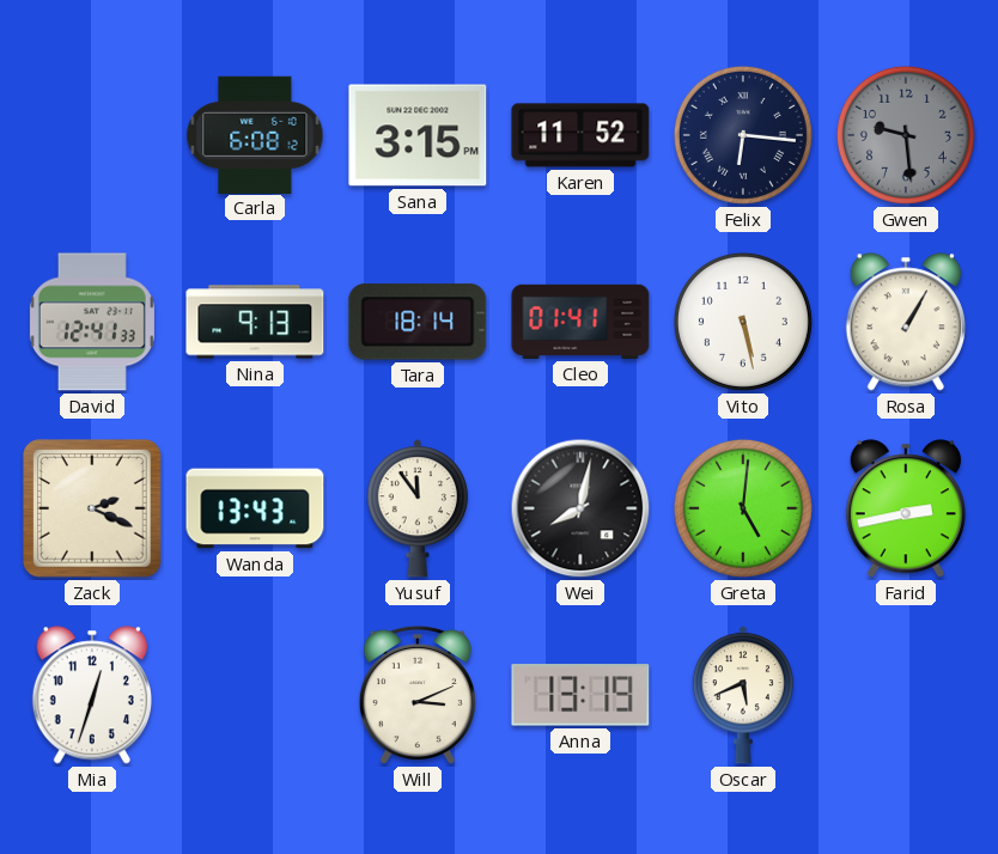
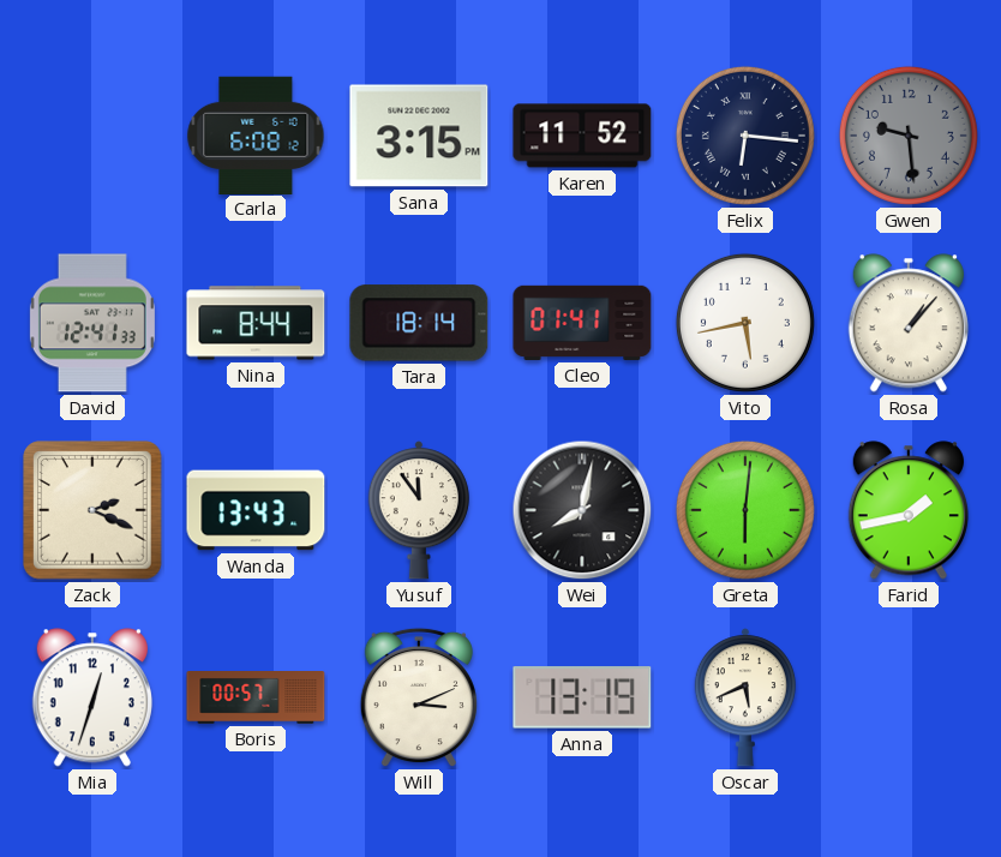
Nina: 9:13 -> 8:44
Vito: 5:28 -> 5:43
Rosa: 1:05 -> 1:07
Greta: 5:01 -> 6:01
Farid: 2:43 -> 1:43
Boris: none -> 00:57
